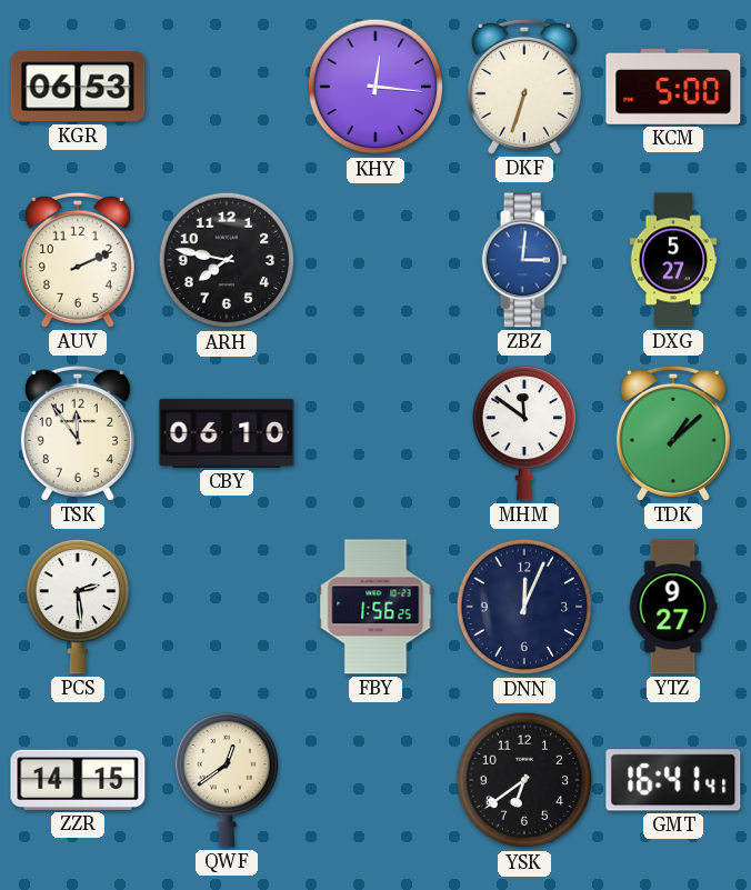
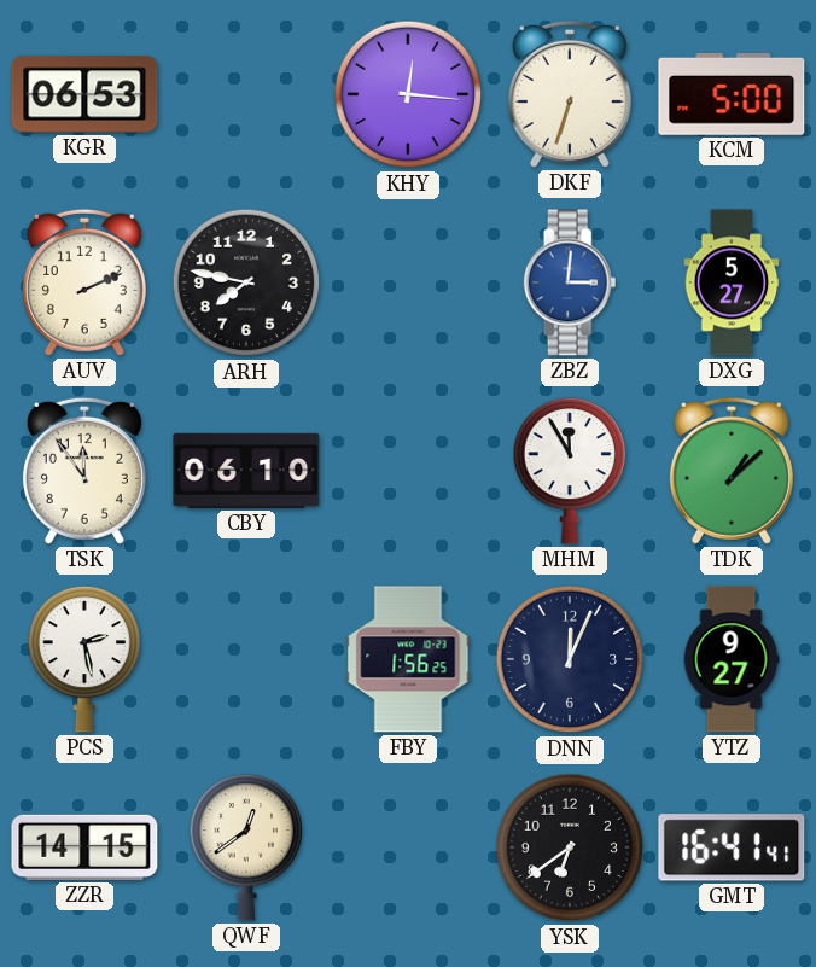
MHM: 11:51 -> 11:55
PCS: 2:29 -> 2:28
